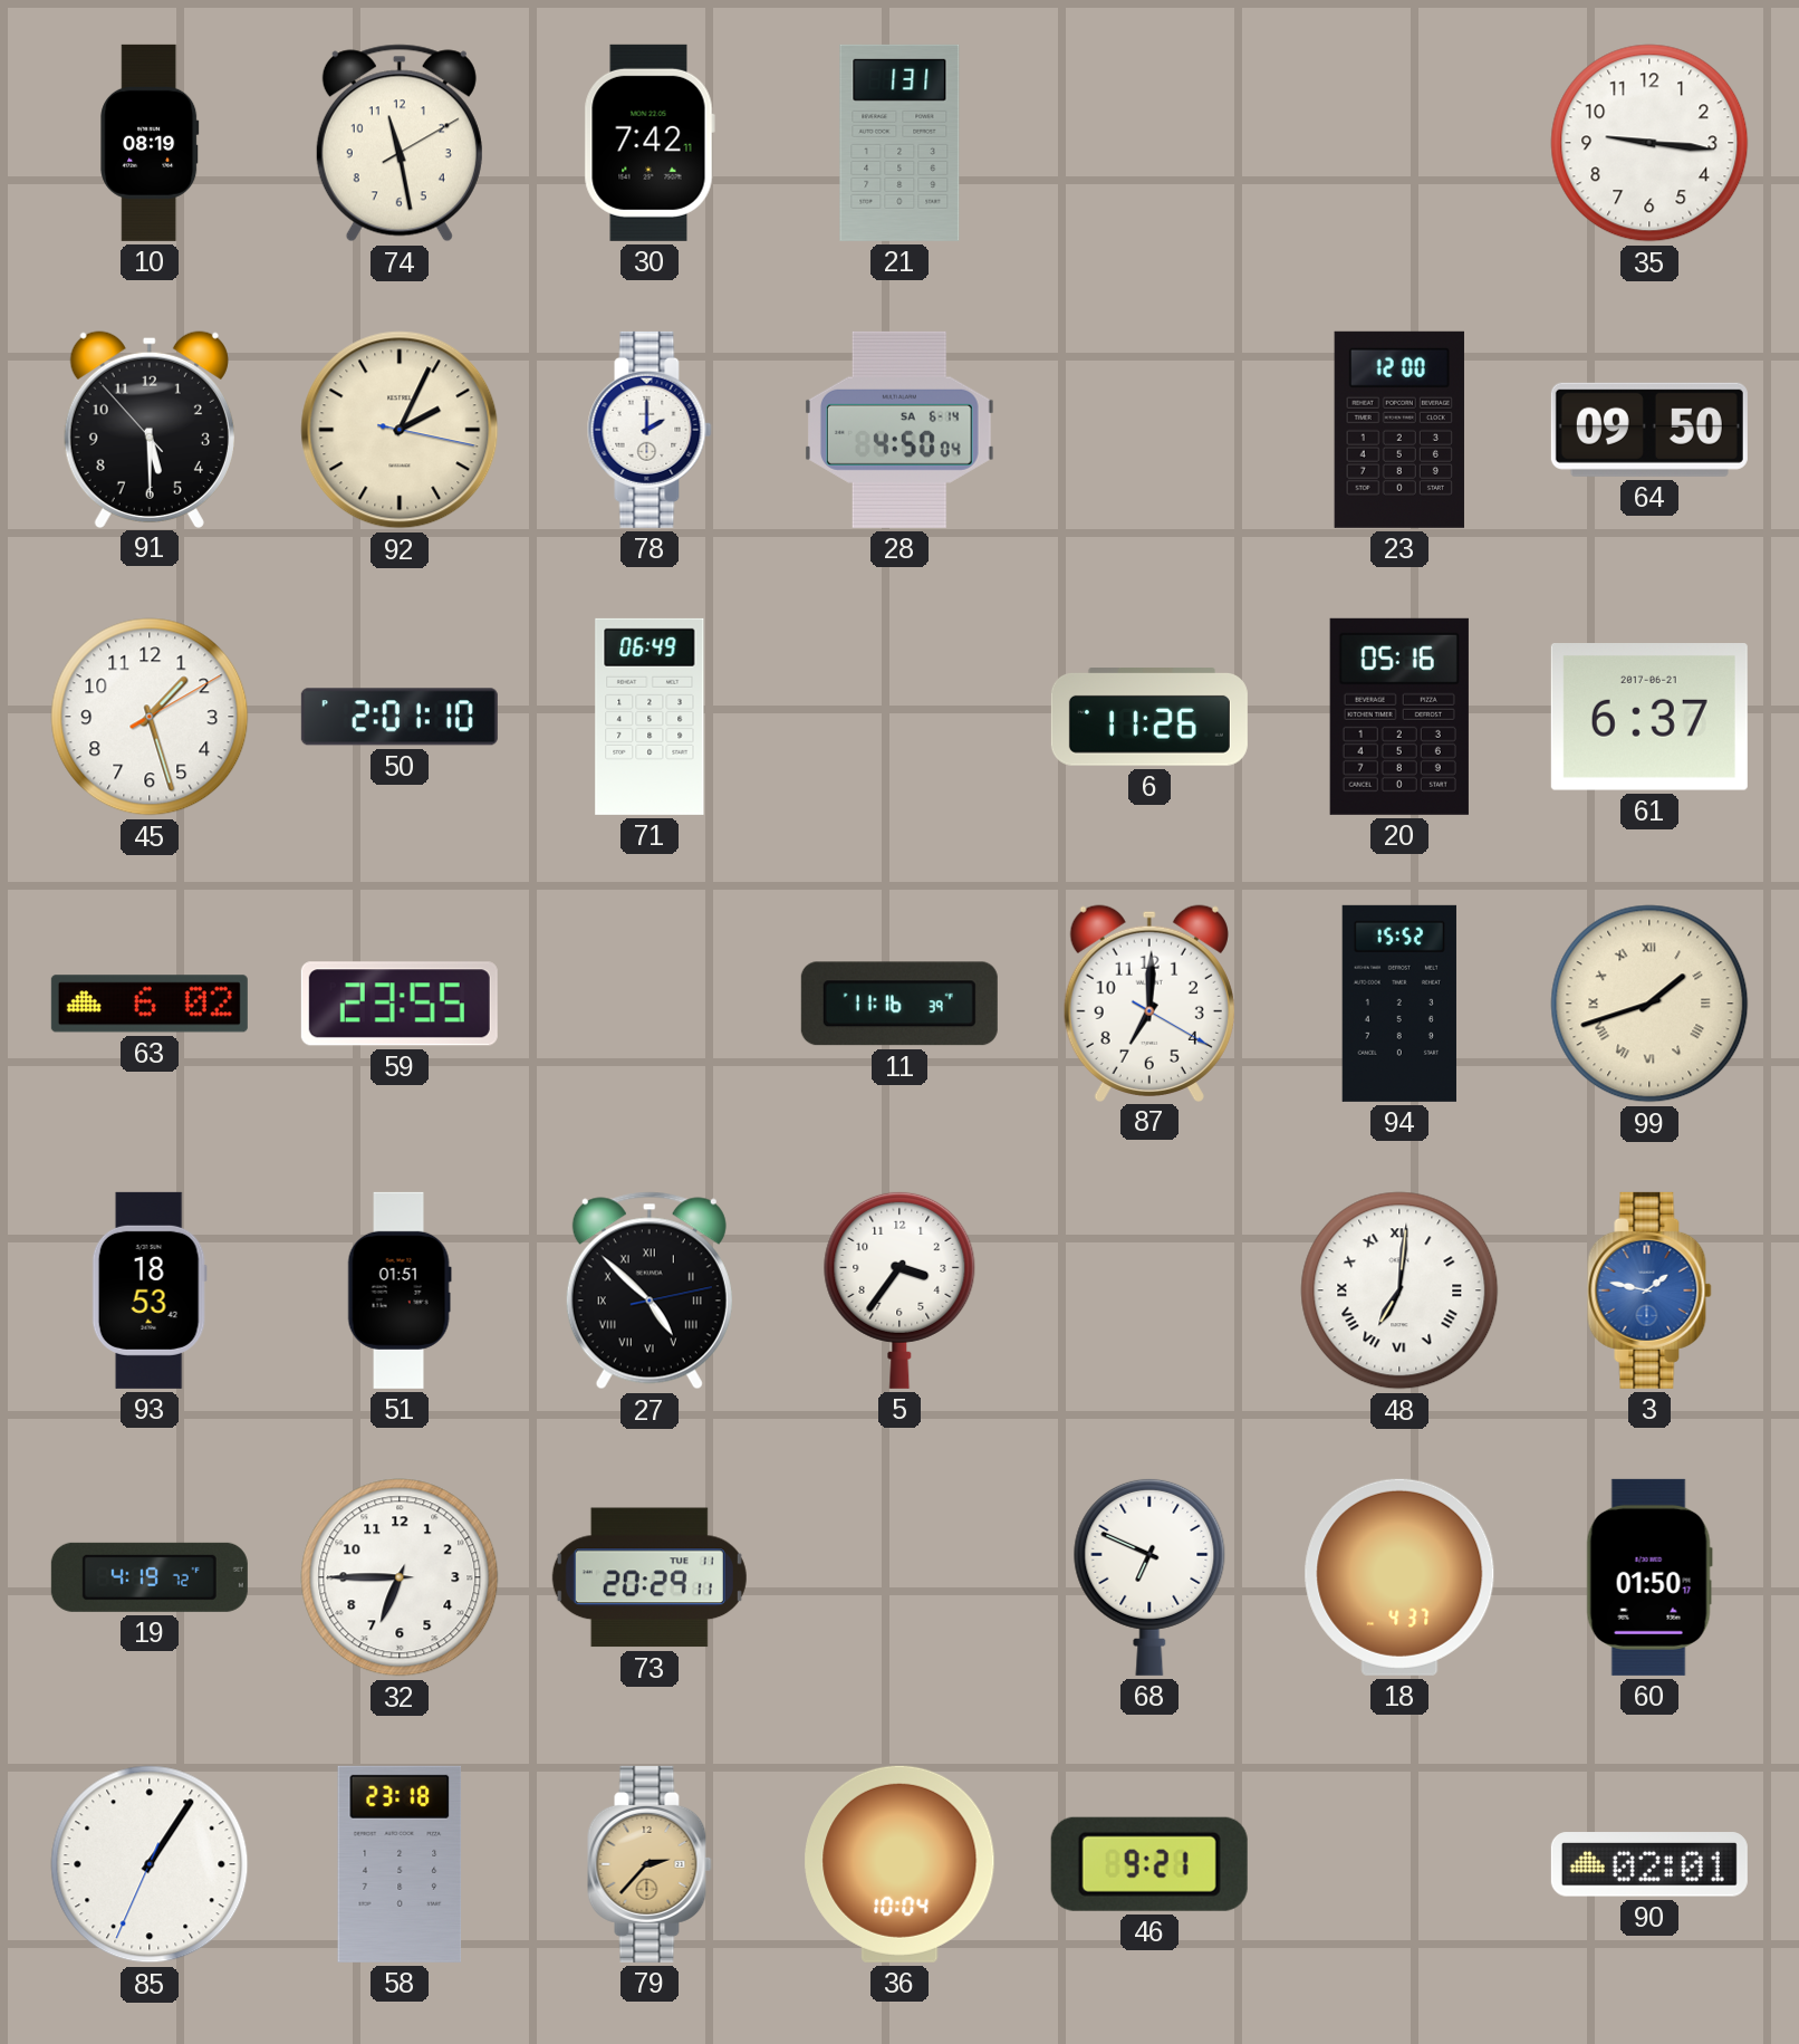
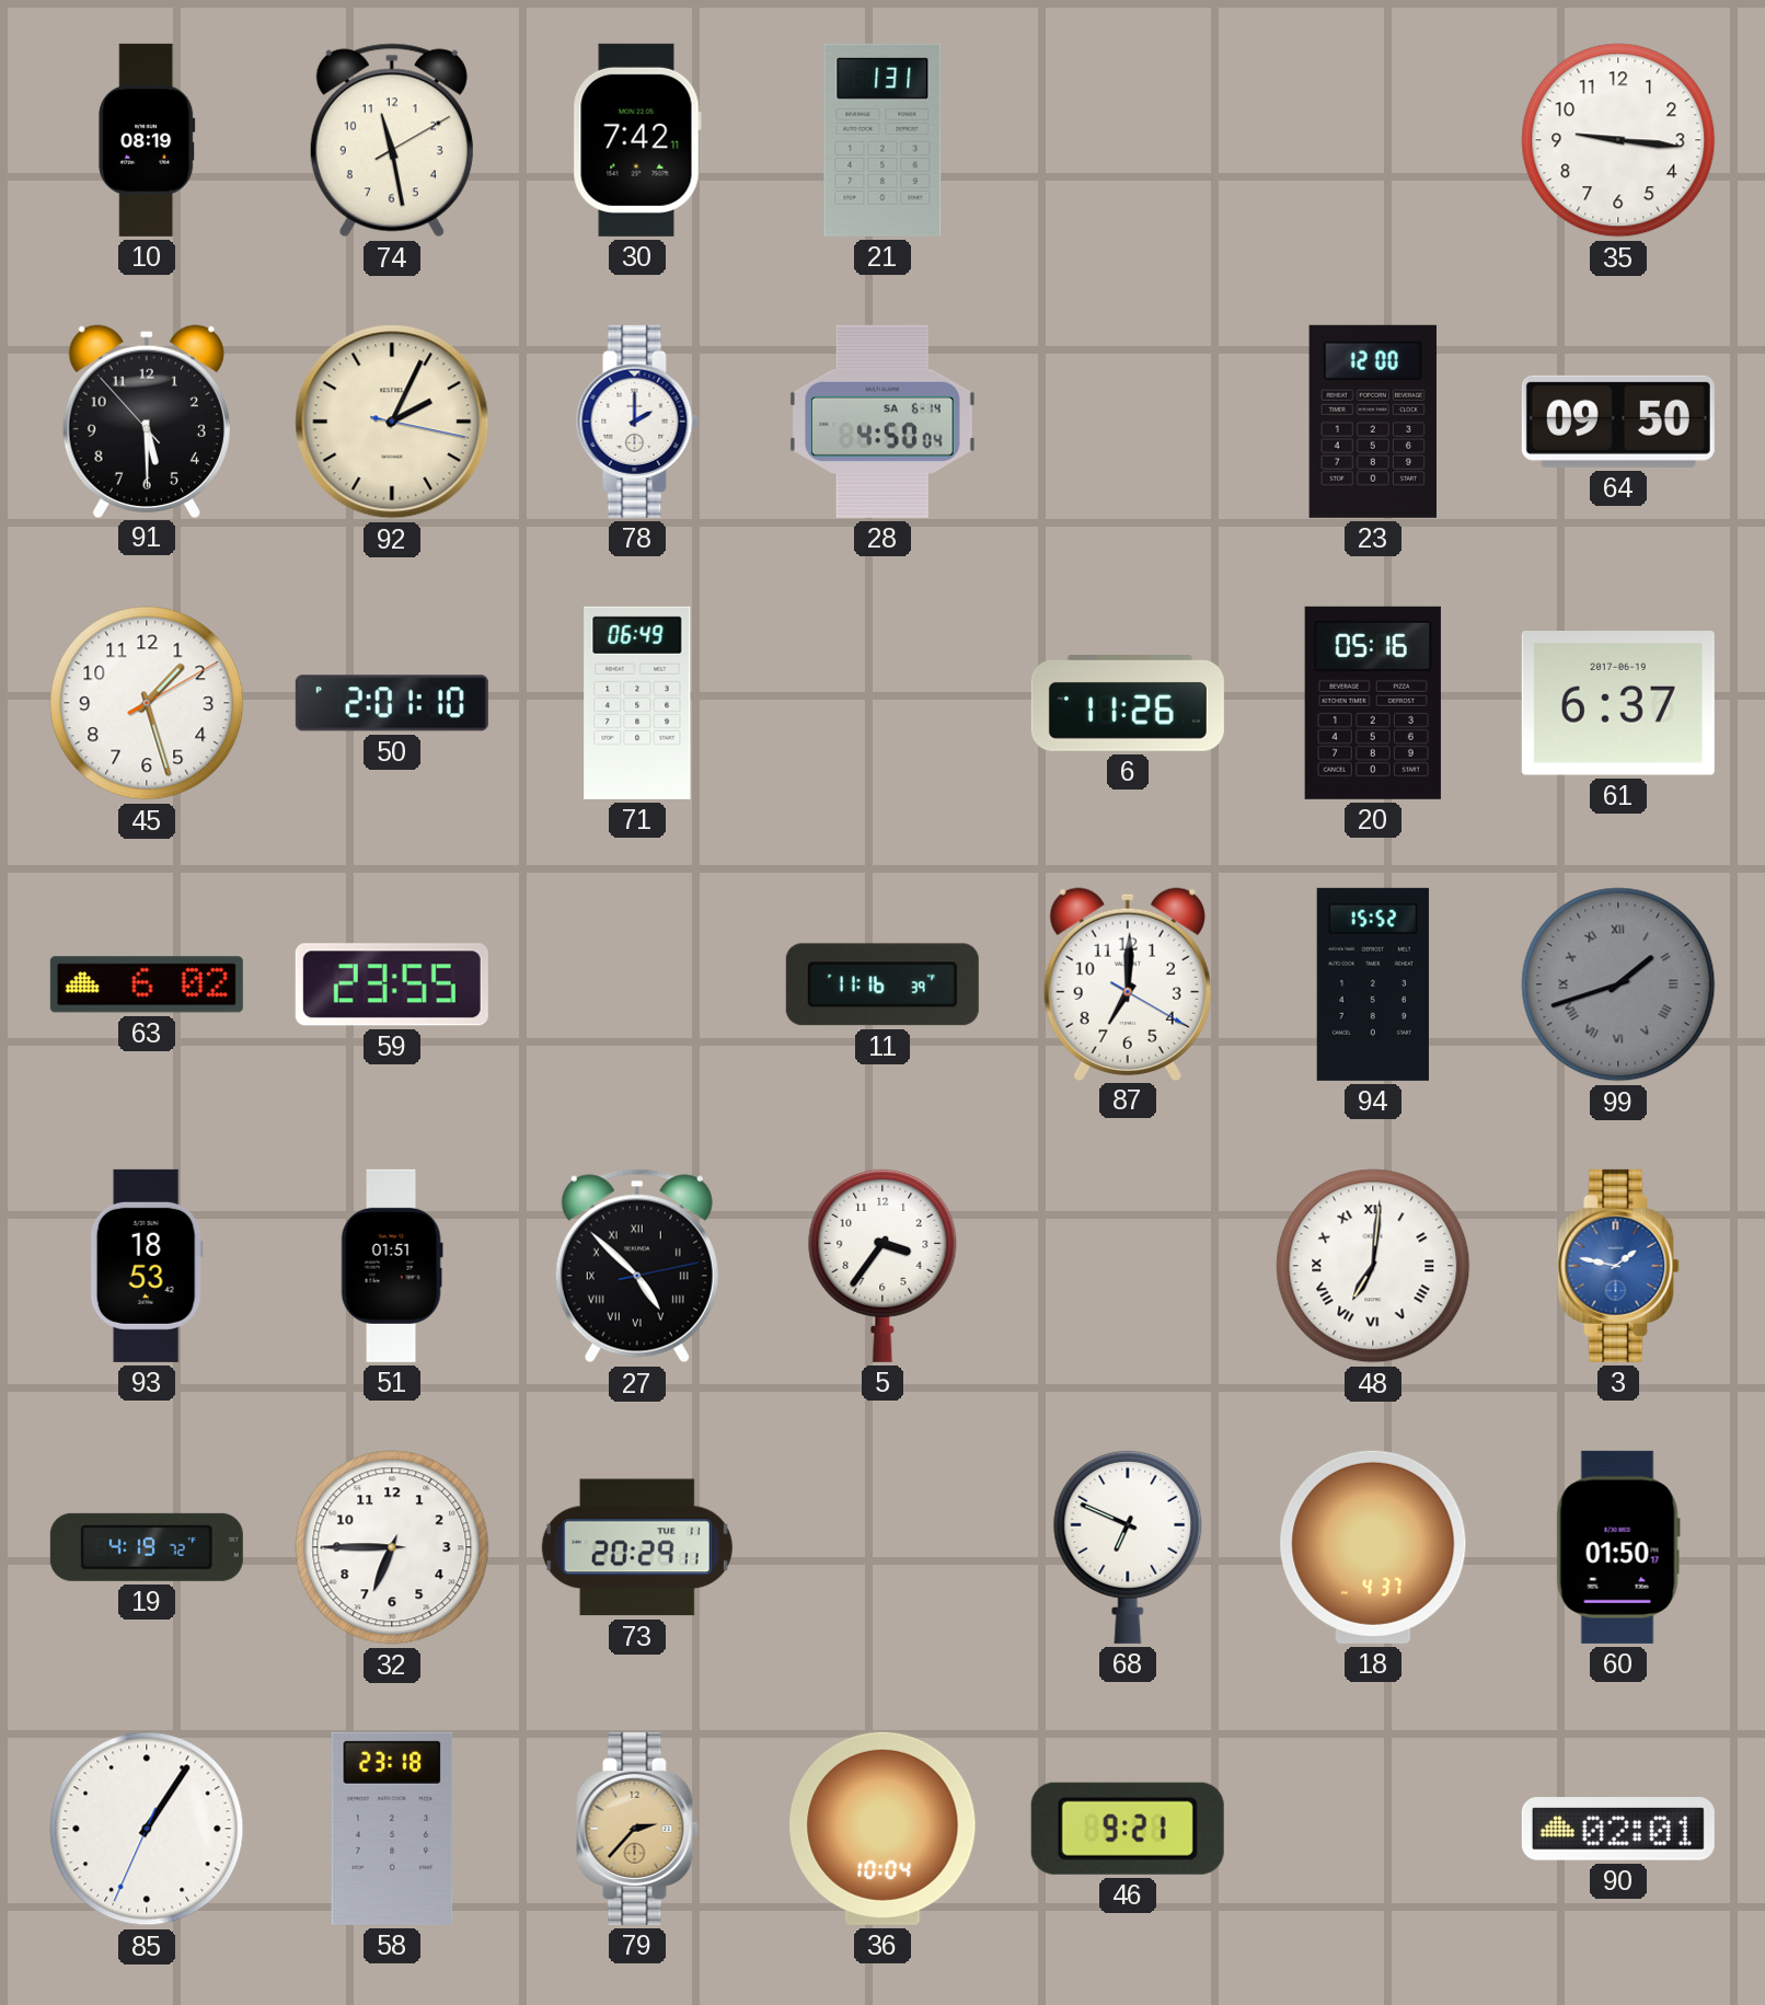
61 date: 2017-06-21 -> 2017-06-19
99 dial: cream -> grey
